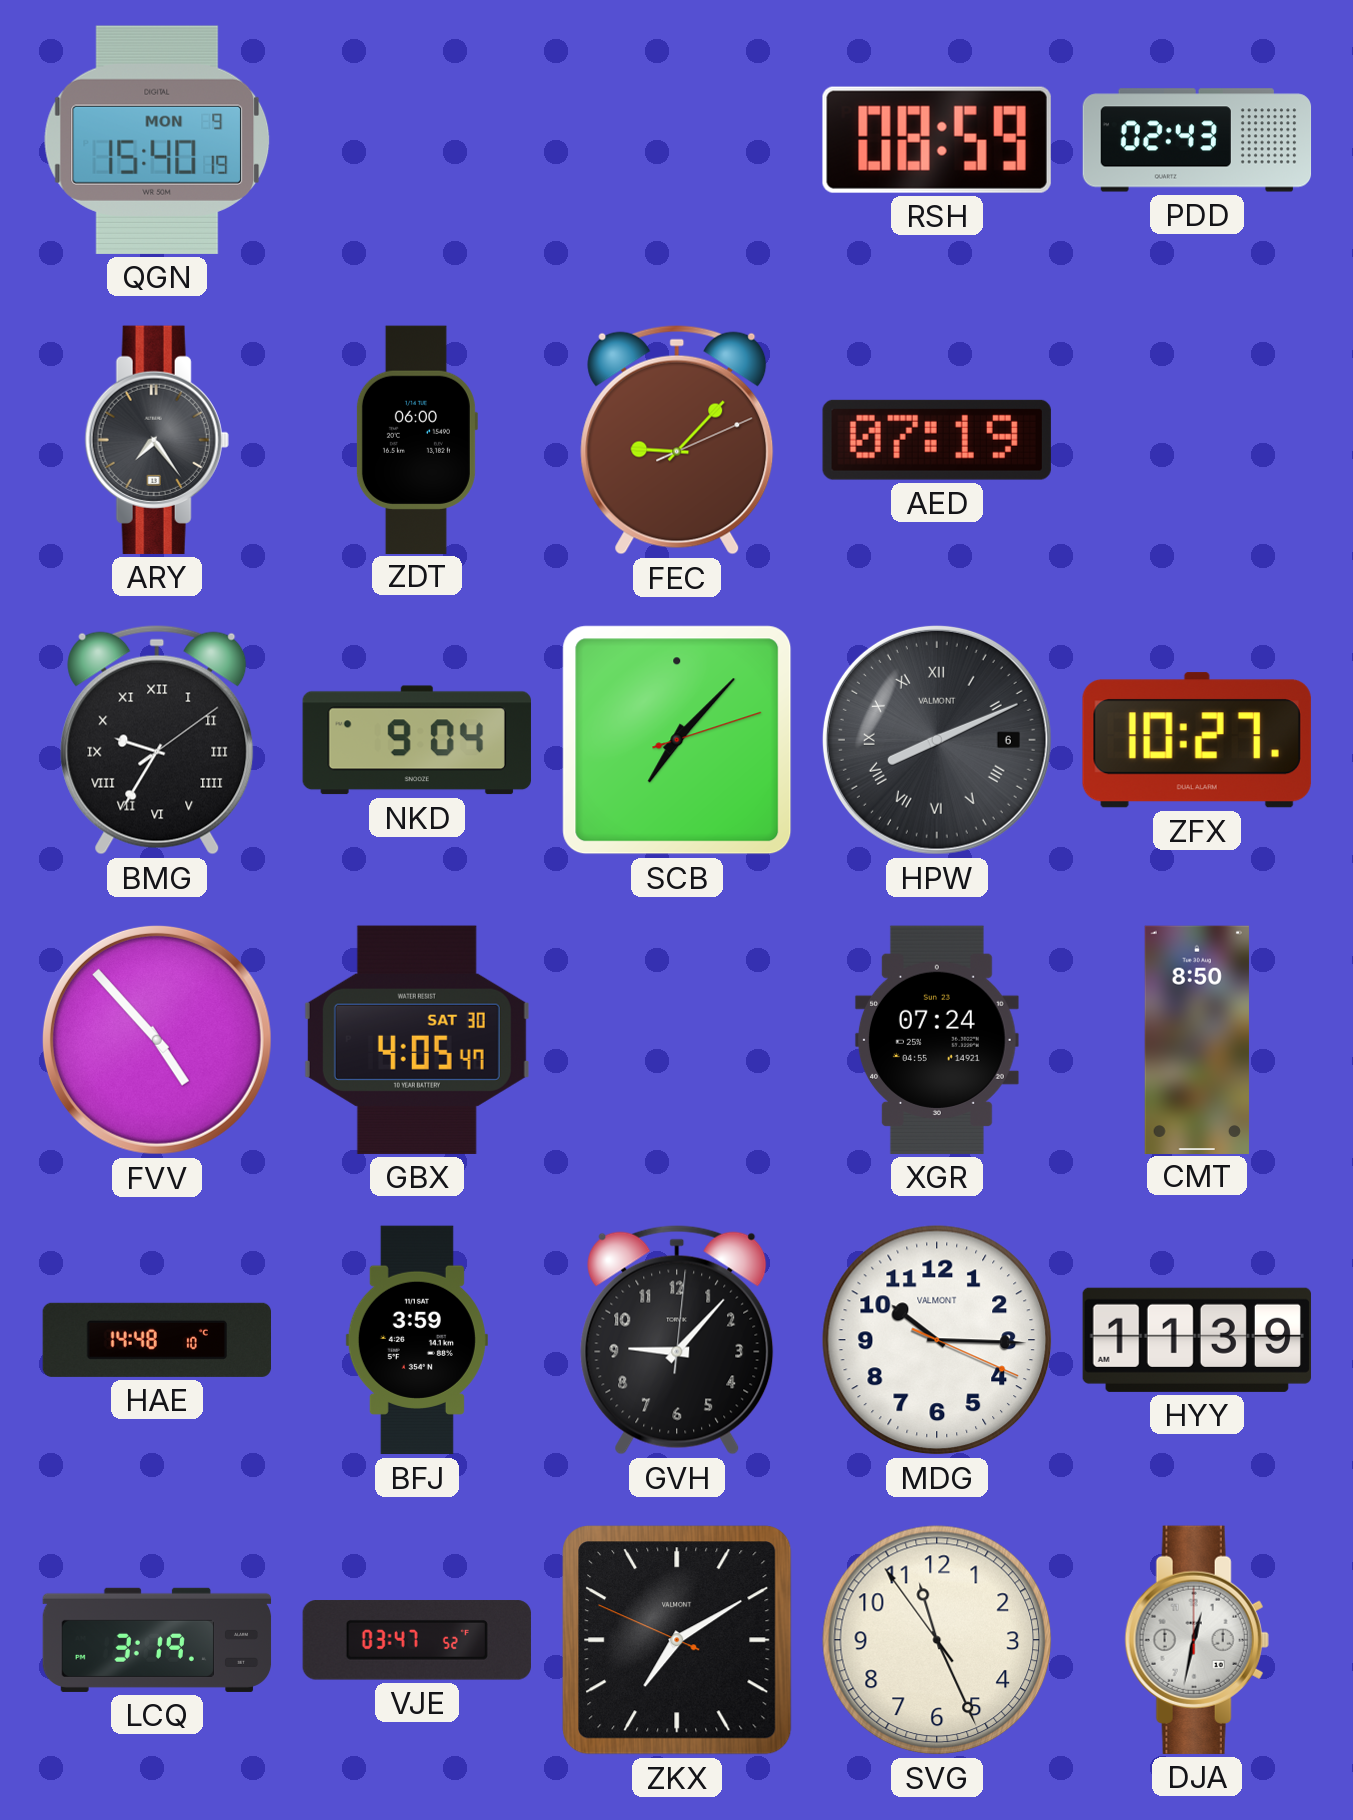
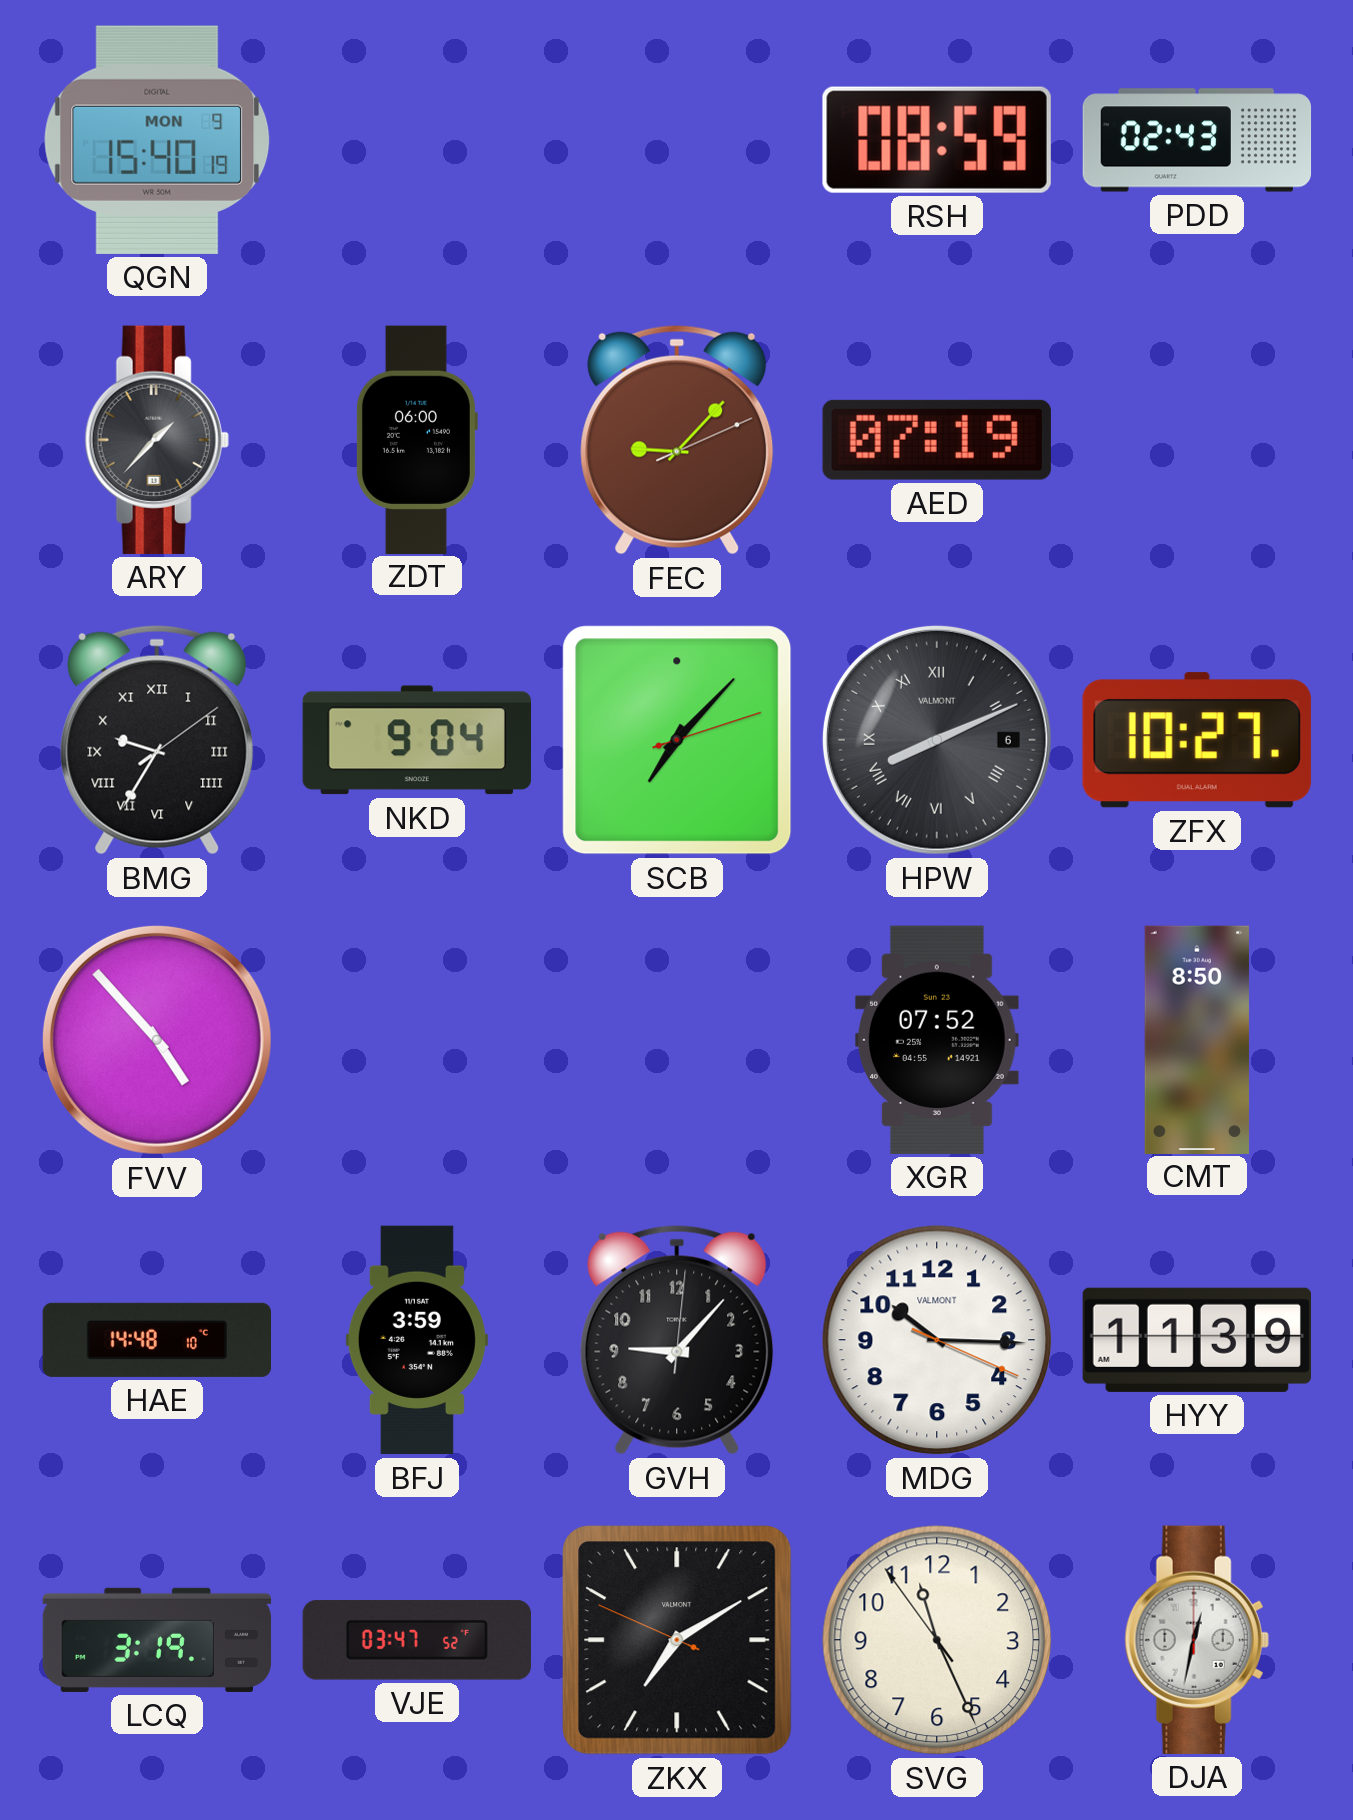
ARY: 7:24 -> 1:37
GBX: 4:05 -> none
XGR: 07:24 -> 07:52
